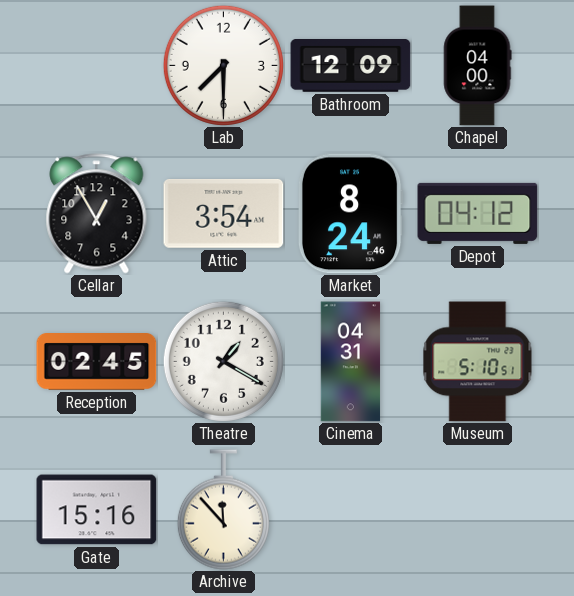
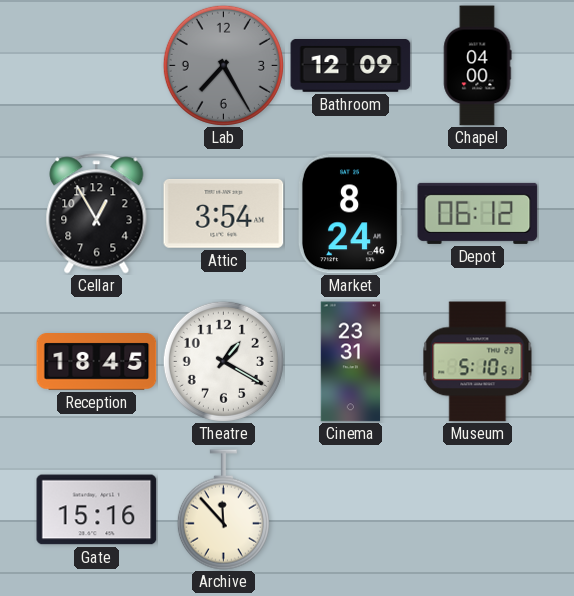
Lab: 7:30 -> 7:25
Lab dial: white -> grey
Depot: 04:12 -> 06:12
Reception: 02:45 -> 18:45
Cinema: 04:31 -> 23:31
